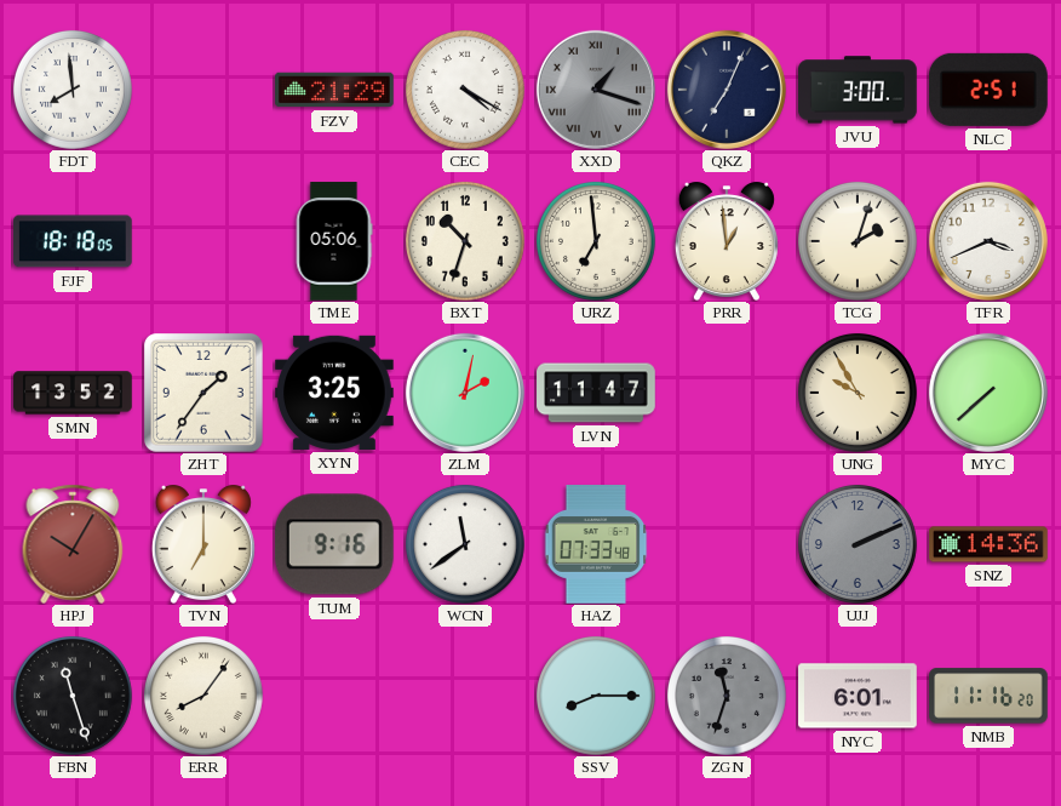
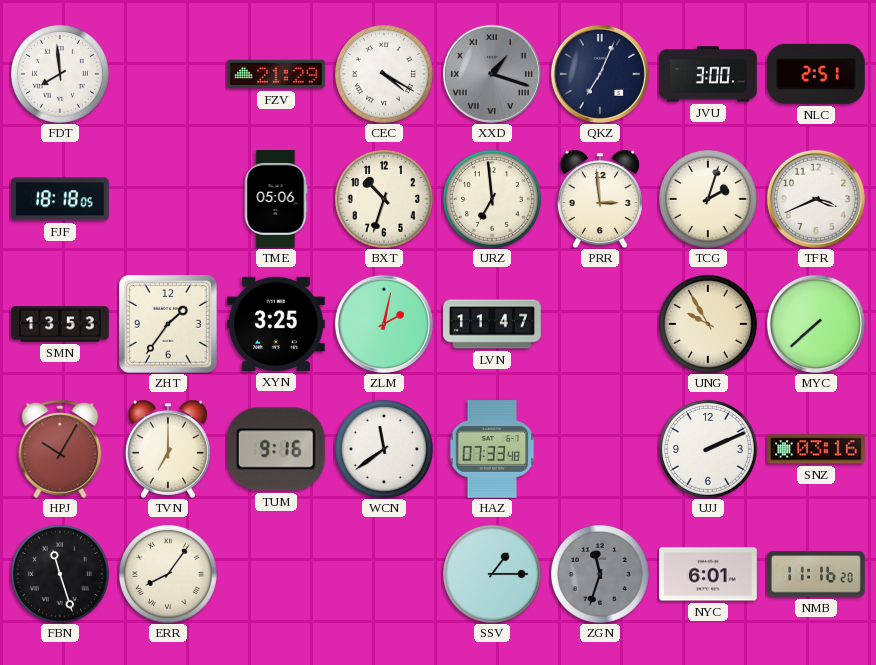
PRR: 12:59 -> 2:59
SMN: 13:52 -> 13:53
UJJ dial: grey -> white
SNZ: 14:36 -> 03:16
SSV: 8:15 -> 1:15
